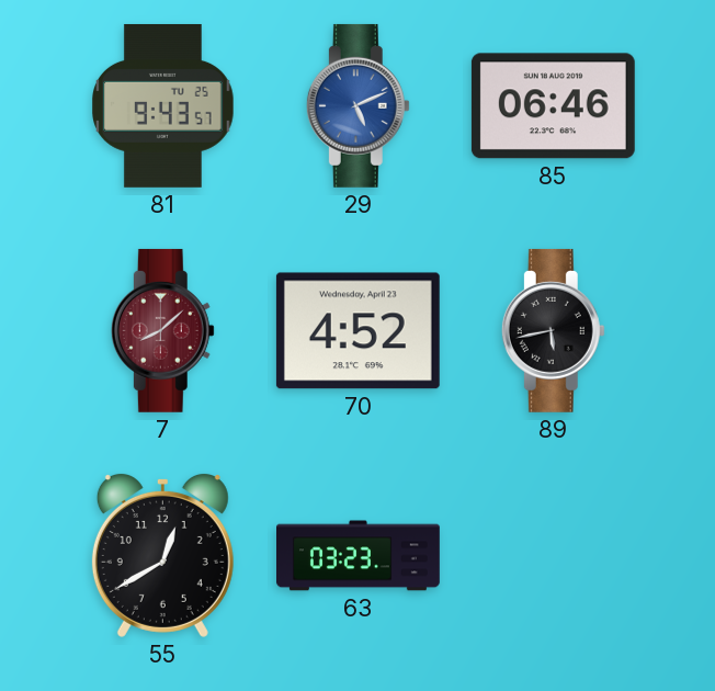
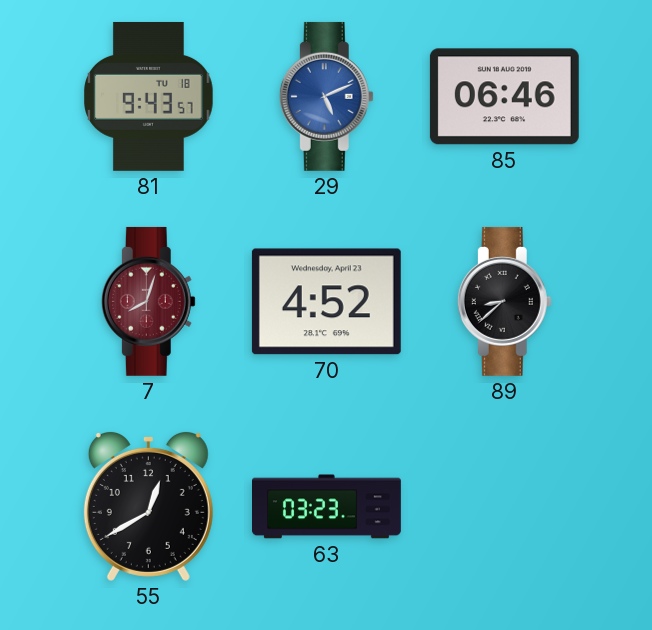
81 date: TU 25 -> TU 18
7: 8:08 -> 8:03
89: 5:43 -> 8:38
